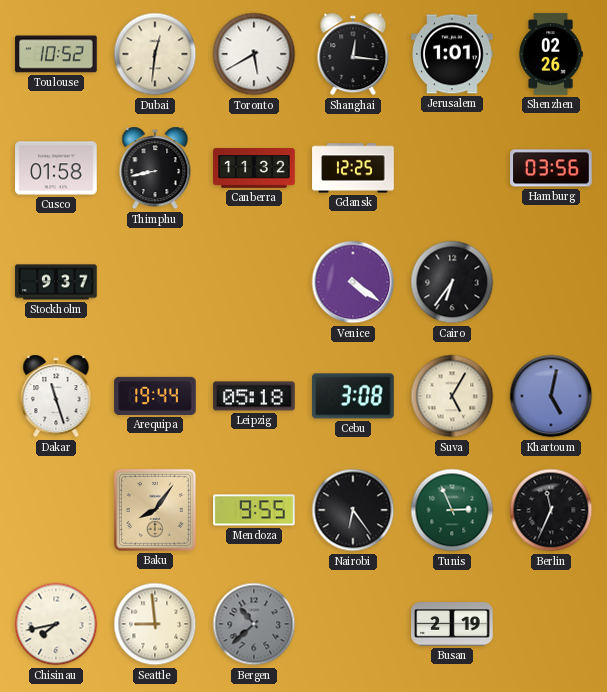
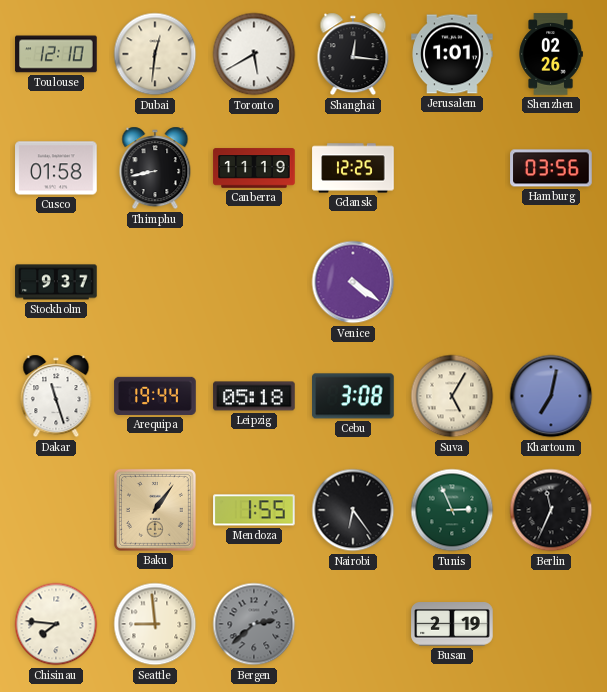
Toulouse: 10:52 -> 12:10
Canberra: 11:32 -> 11:19
Cairo: 6:36 -> none
Khartoum: 5:02 -> 7:02
Baku: 8:06 -> 1:06
Mendoza: 9:55 -> 1:55
Chisinau: 7:43 -> 7:46
Bergen: 10:38 -> 2:38
